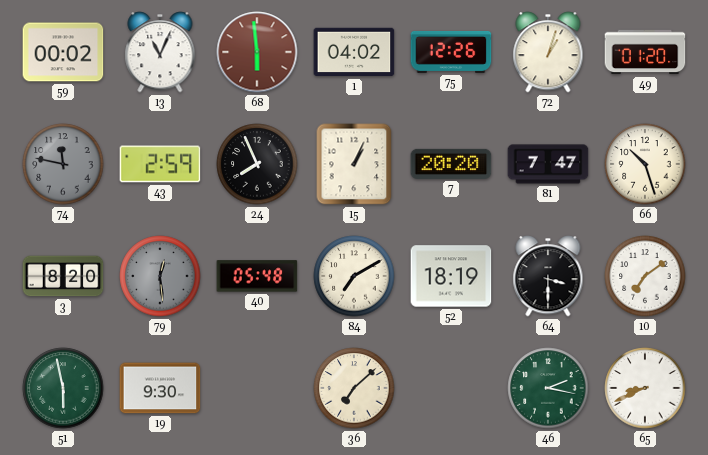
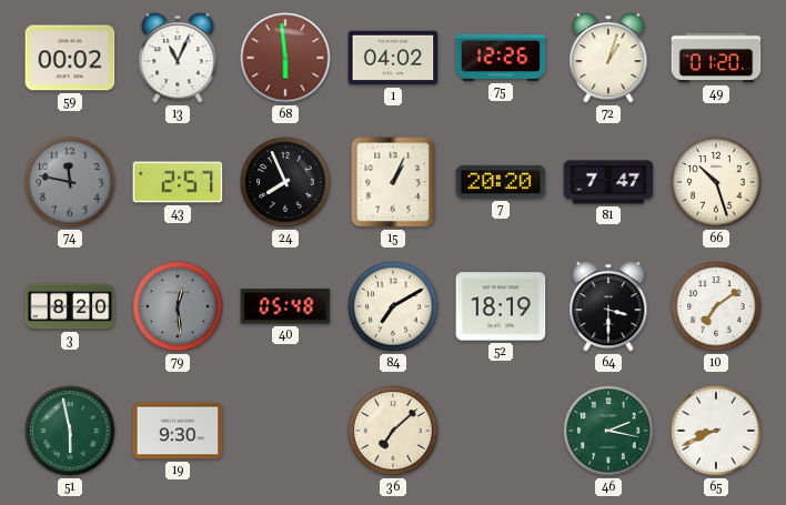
43: 2:59 -> 2:57
